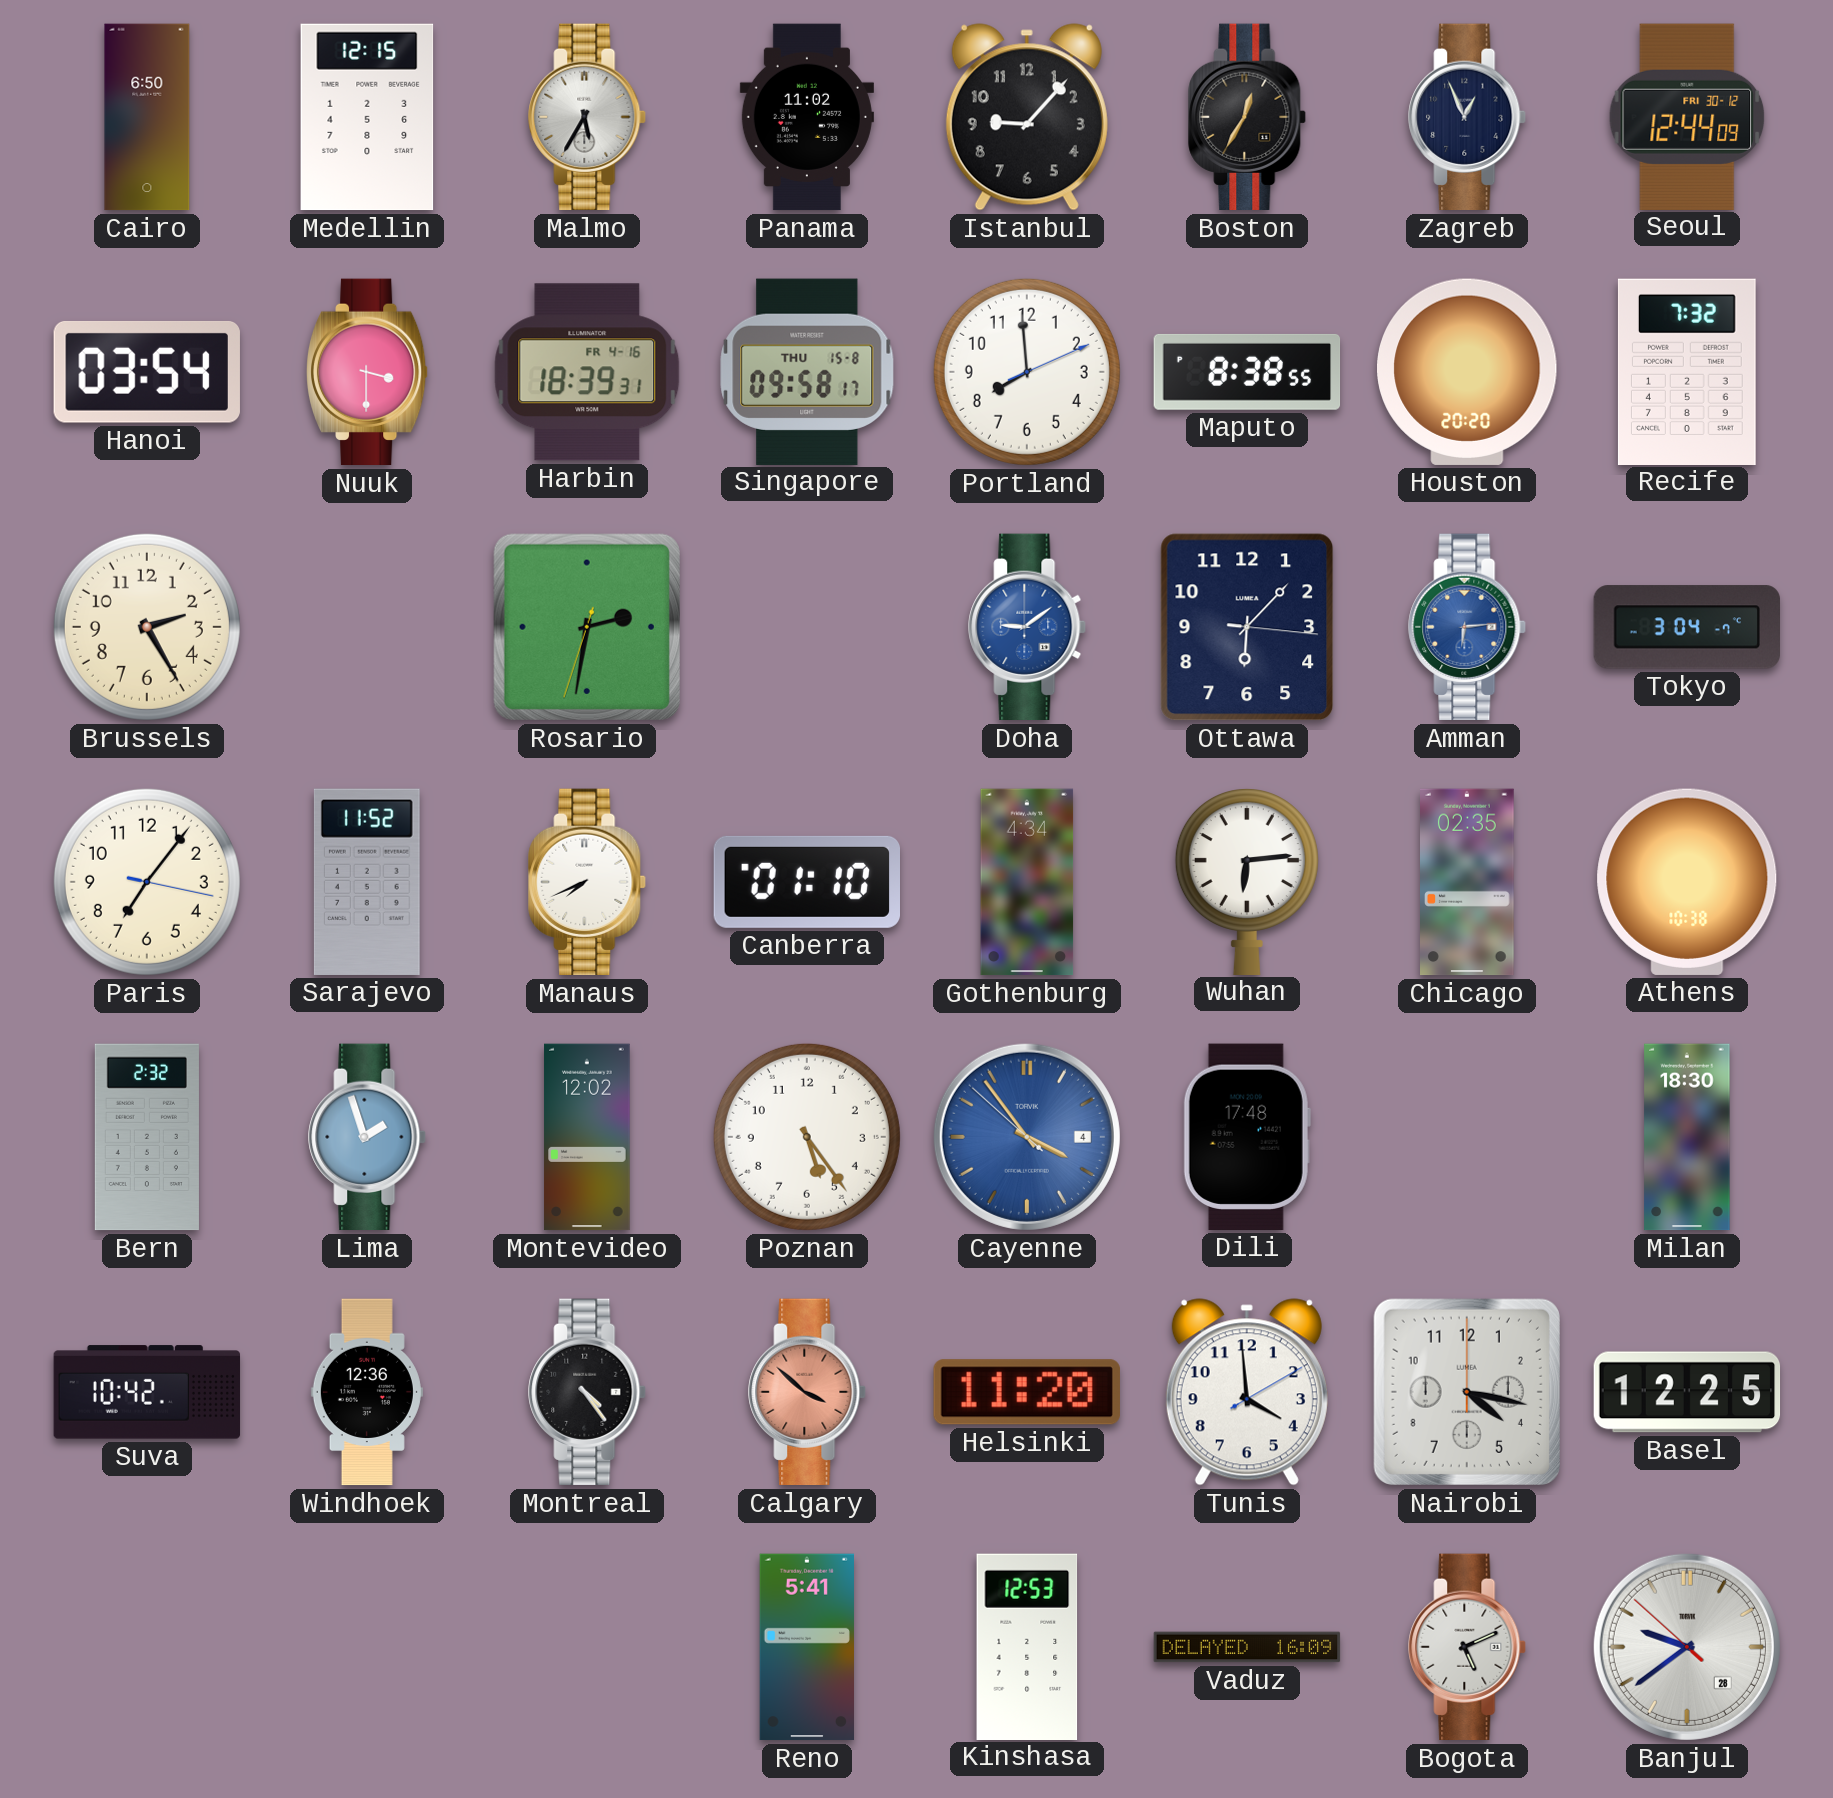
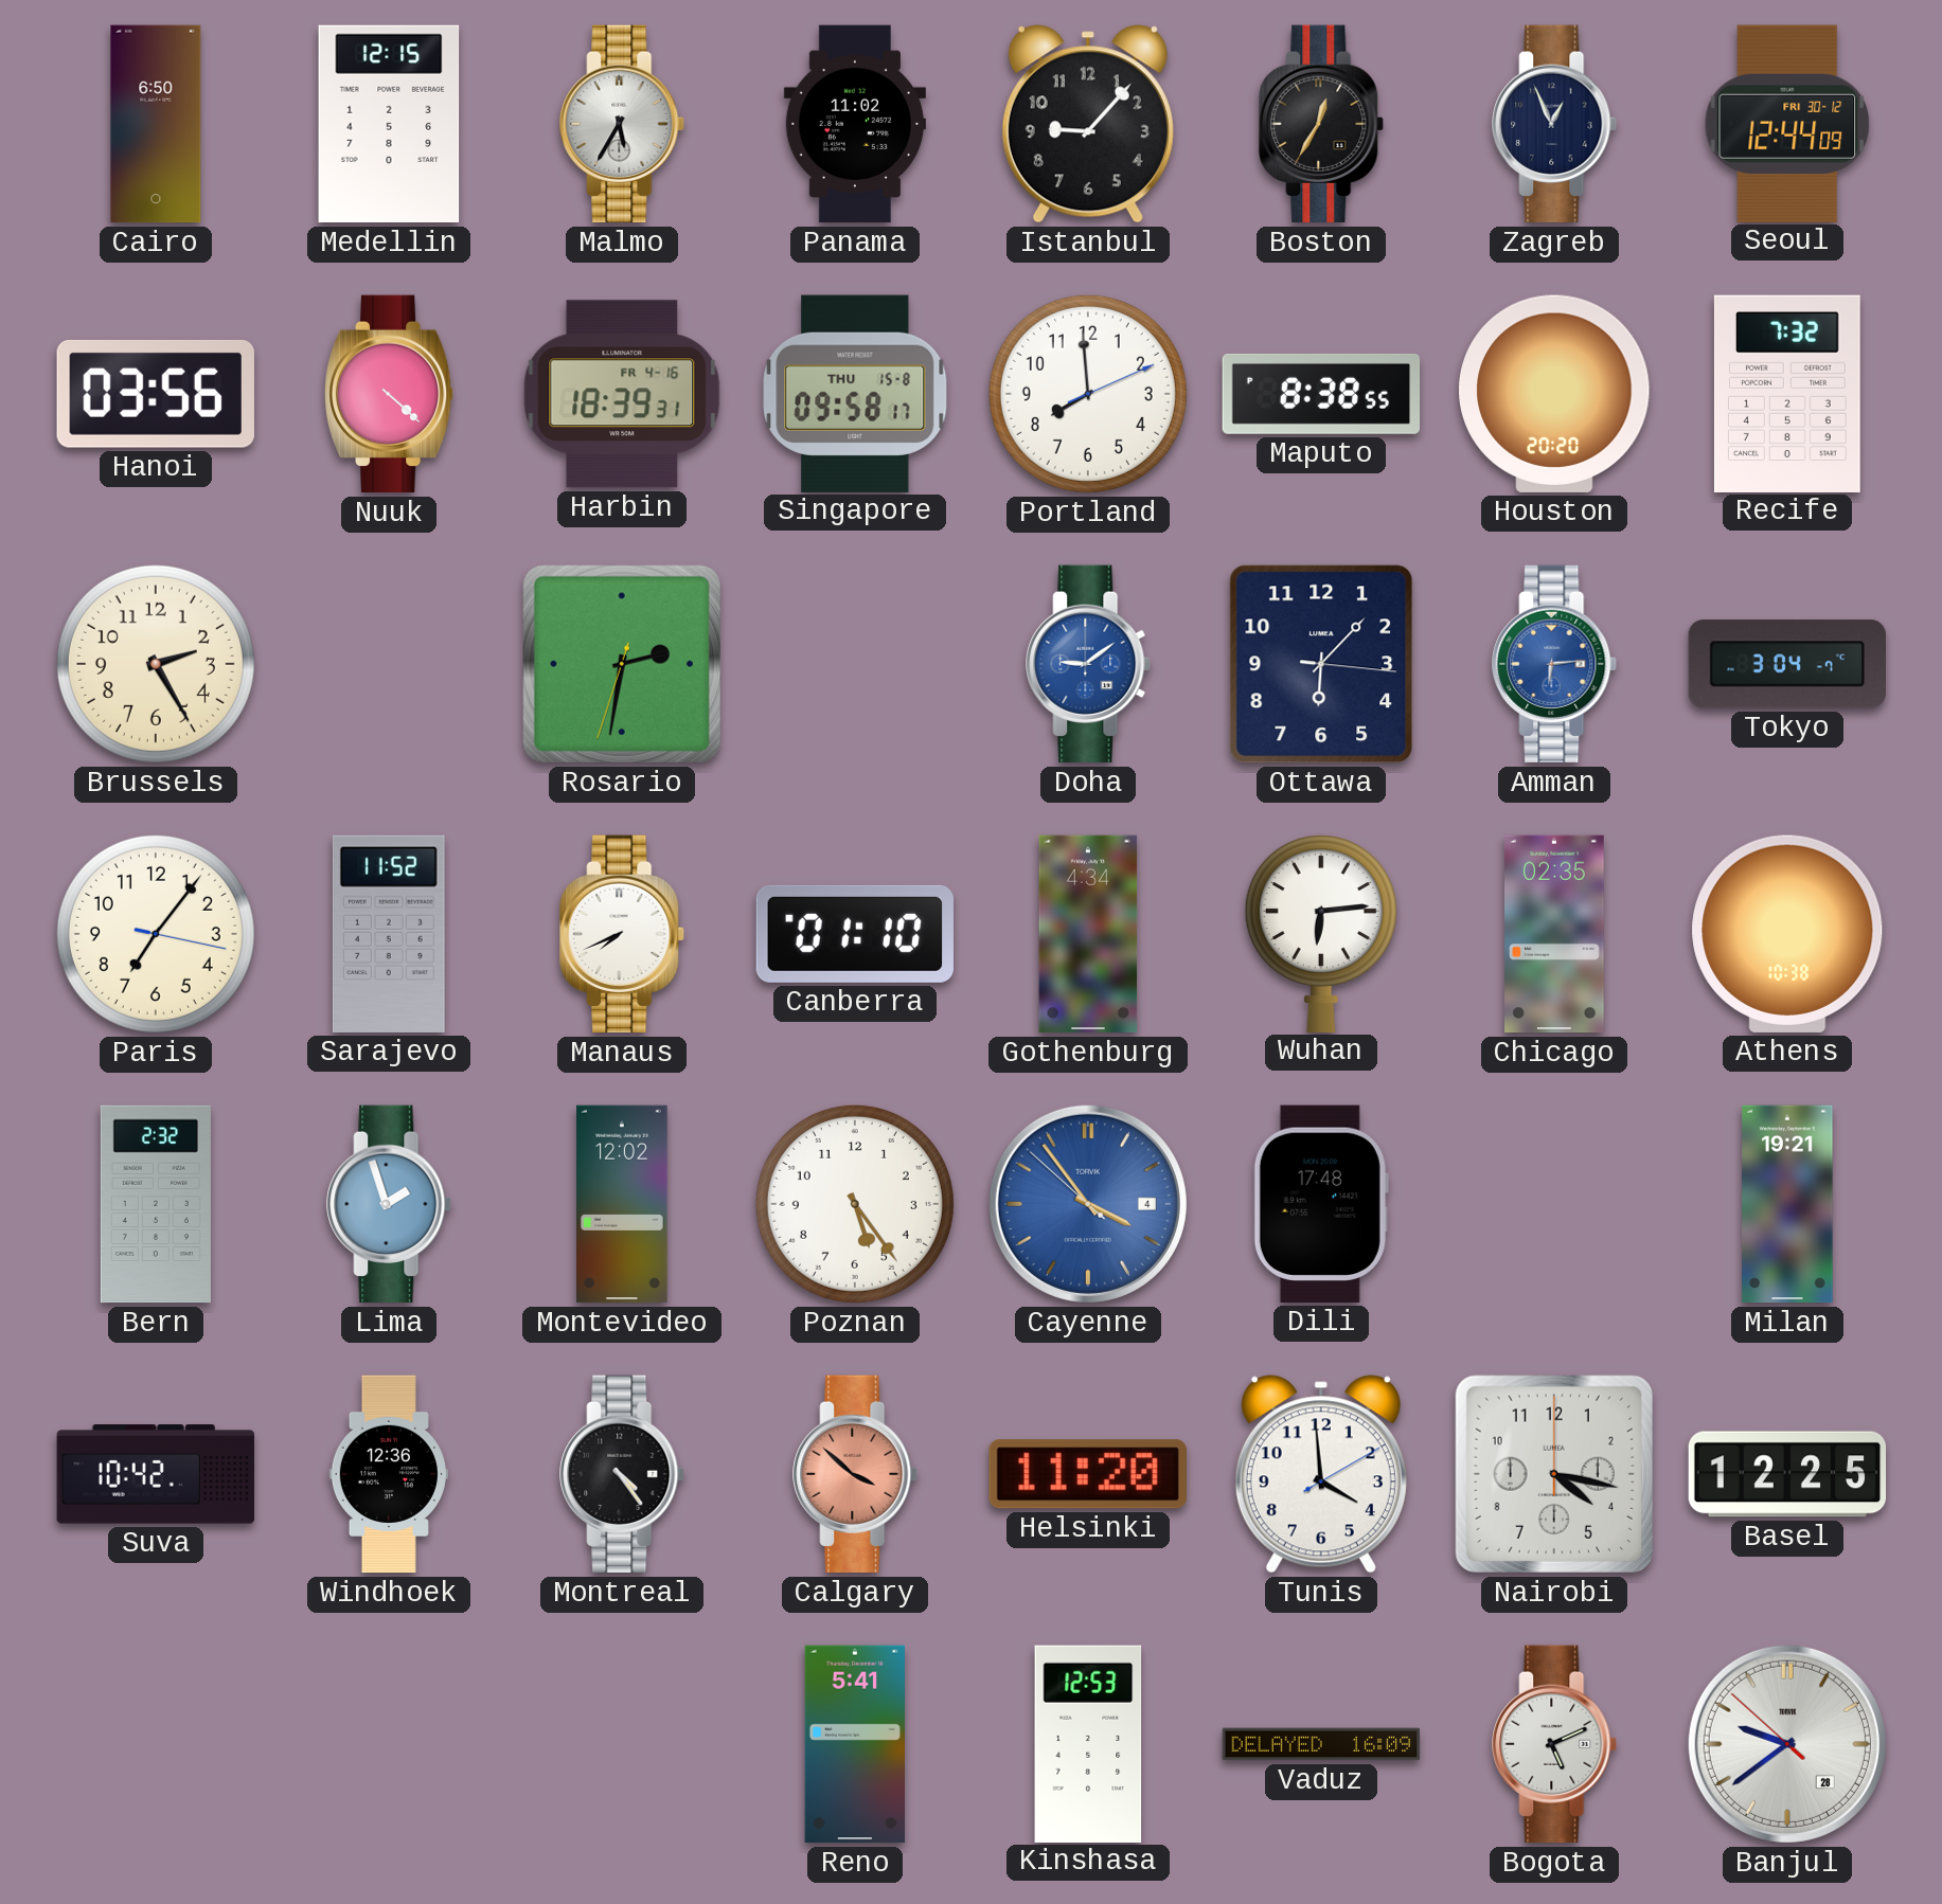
Hanoi: 03:54 -> 03:56
Nuuk: 3:30 -> 4:22
Milan: 18:30 -> 19:21
